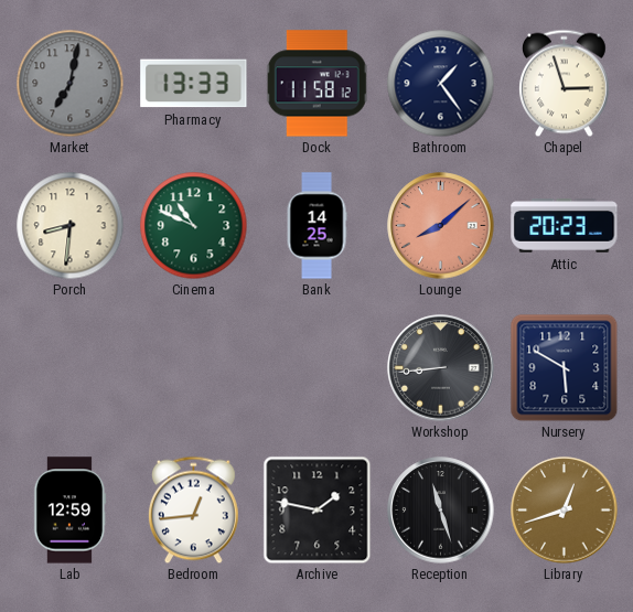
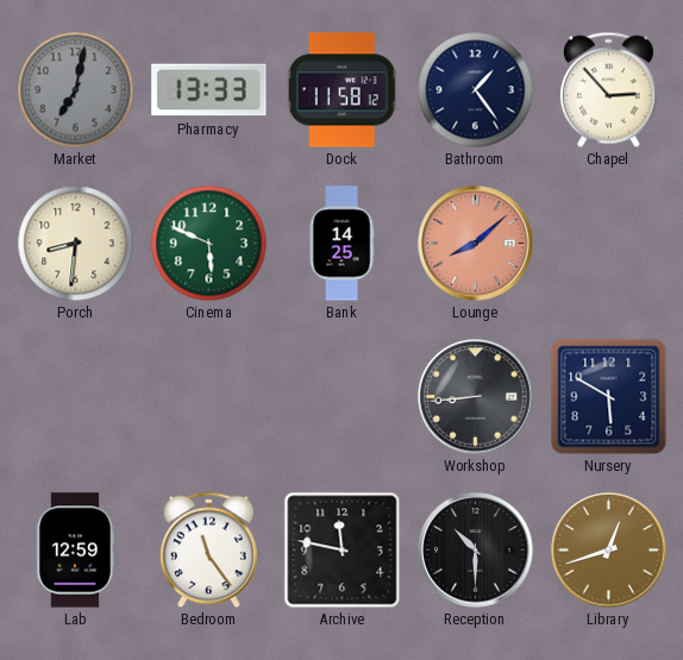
Chapel: 2:57 -> 2:53
Cinema: 10:49 -> 5:49
Attic: 20:23 -> none
Bedroom: 12:44 -> 11:24
Archive: 1:47 -> 11:47
Reception: 11:27 -> 10:30
